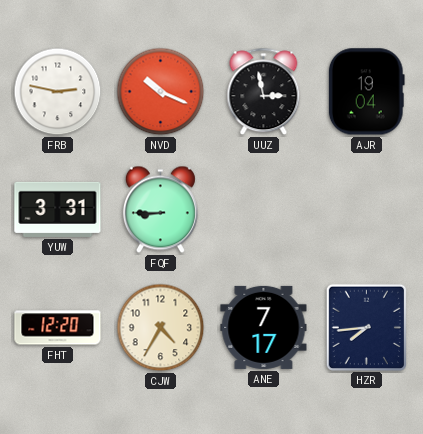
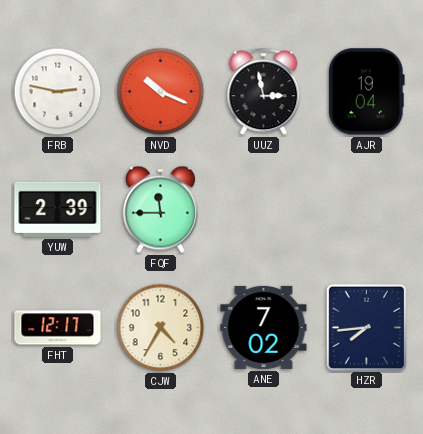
YUW: 3:31 -> 2:39
FQF: 8:45 -> 11:45
FHT: 12:20 -> 12:17
ANE: 7:17 -> 7:02
